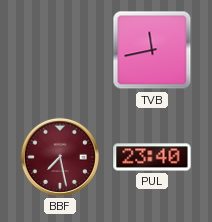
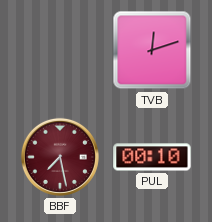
TVB: 11:43 -> 12:12
PUL: 23:40 -> 00:10
